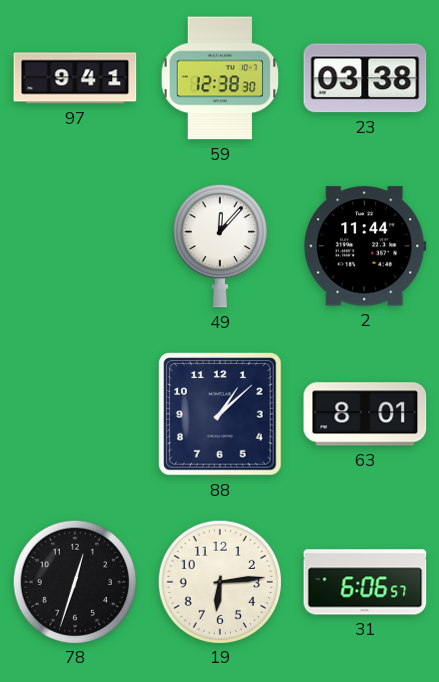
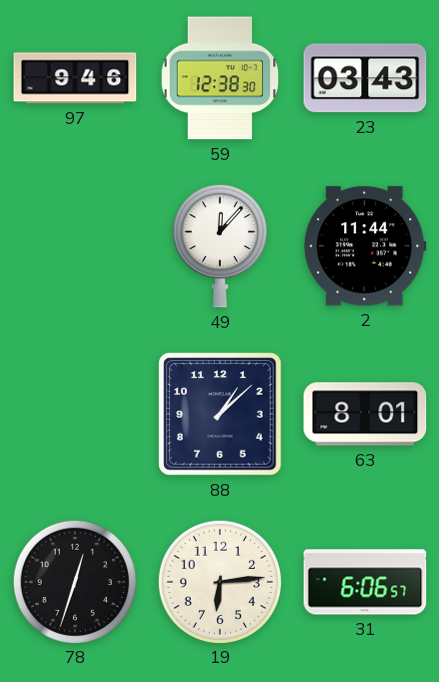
97: 9:41 -> 9:46
23: 03:38 -> 03:43
